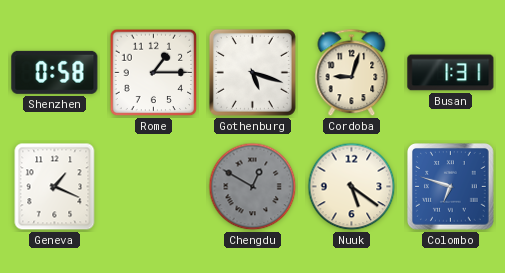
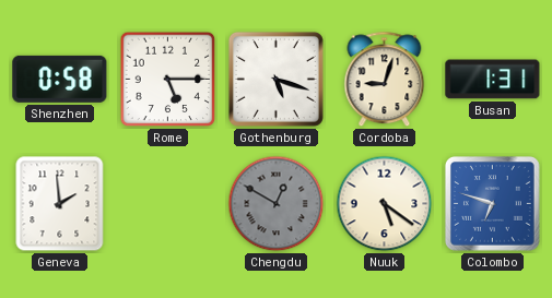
Rome: 1:15 -> 5:15
Geneva: 1:19 -> 1:59
